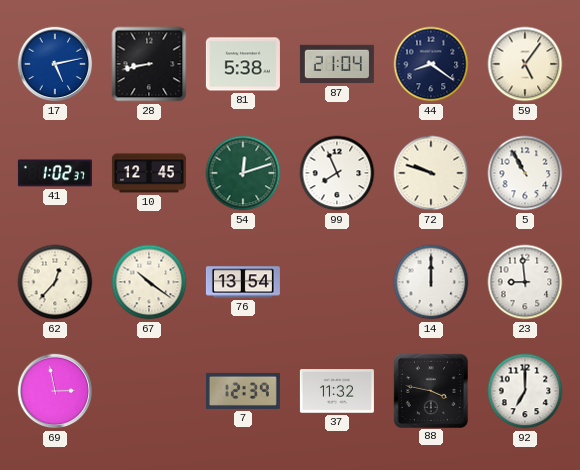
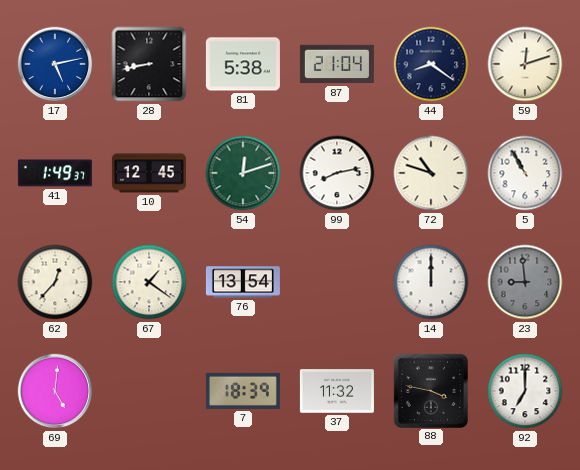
59: 5:06 -> 12:12
41: 1:02 -> 1:49
99: 7:56 -> 8:13
72: 9:48 -> 10:48
67: 10:21 -> 1:21
23 dial: white -> grey
69: 2:58 -> 5:01
7: 12:39 -> 18:39
